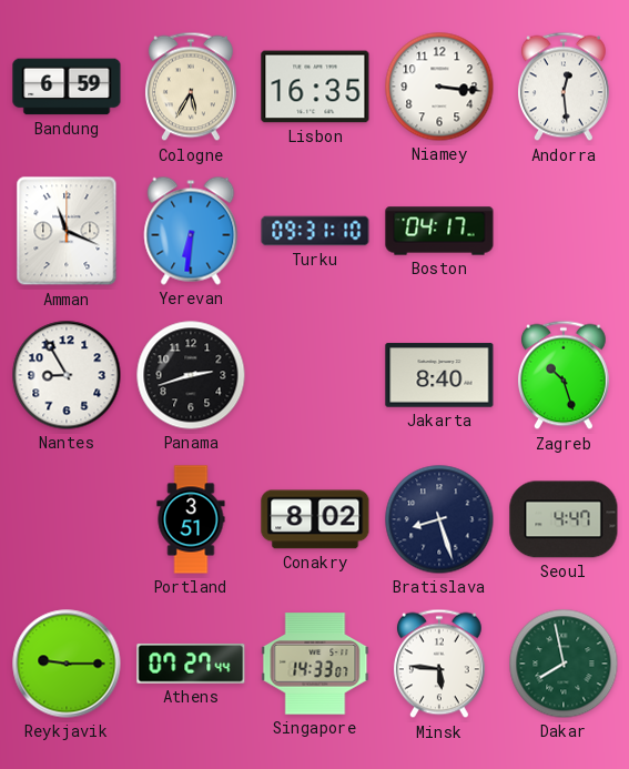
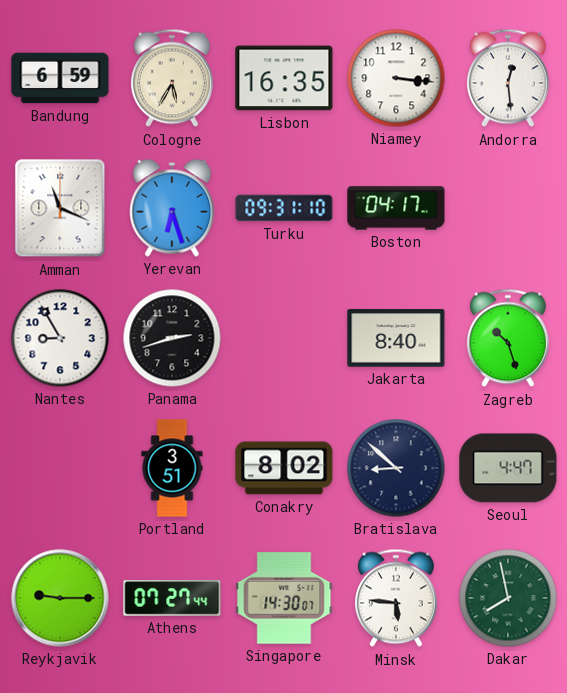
Yerevan: 6:31 -> 6:27
Bratislava: 8:27 -> 8:52
Singapore: 14:33 -> 14:30
